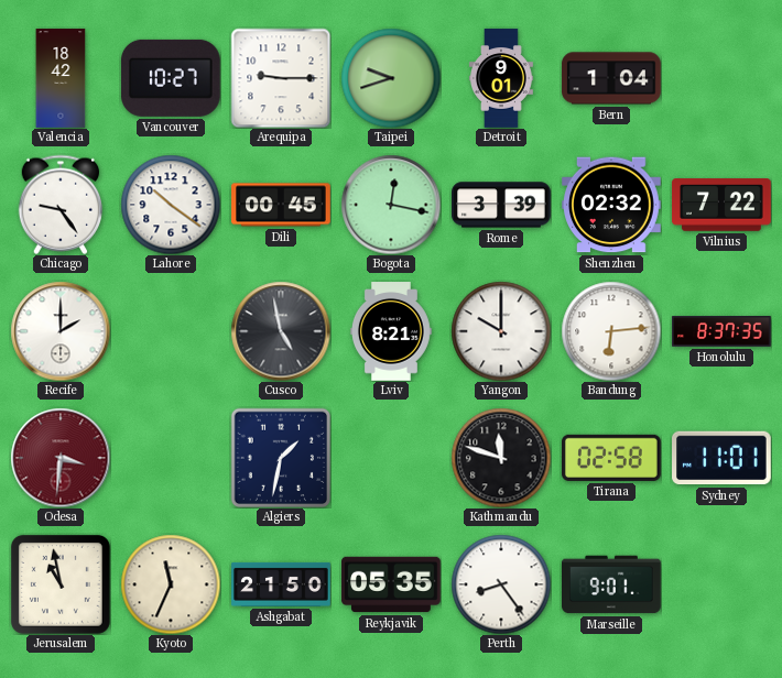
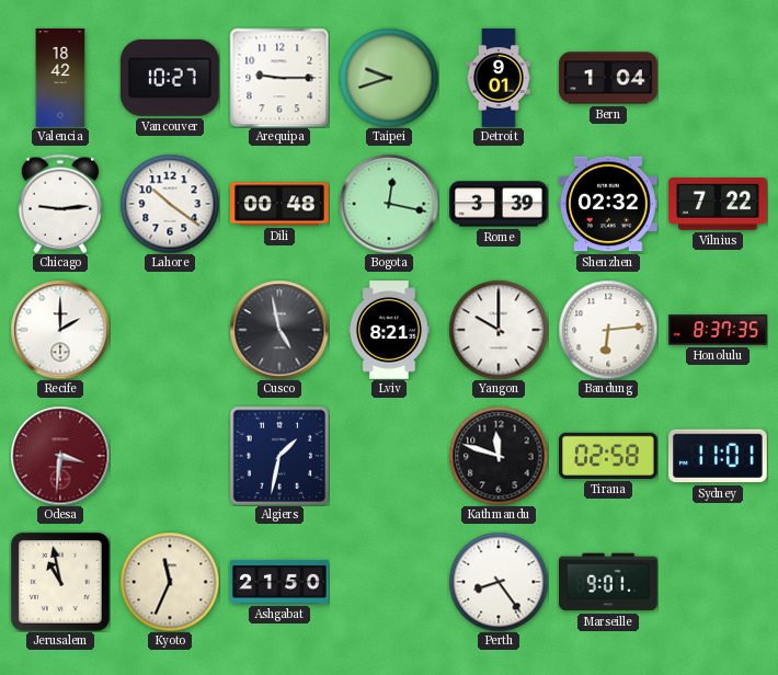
Chicago: 9:24 -> 9:14
Dili: 00:45 -> 00:48
Reykjavik: 05:35 -> none
